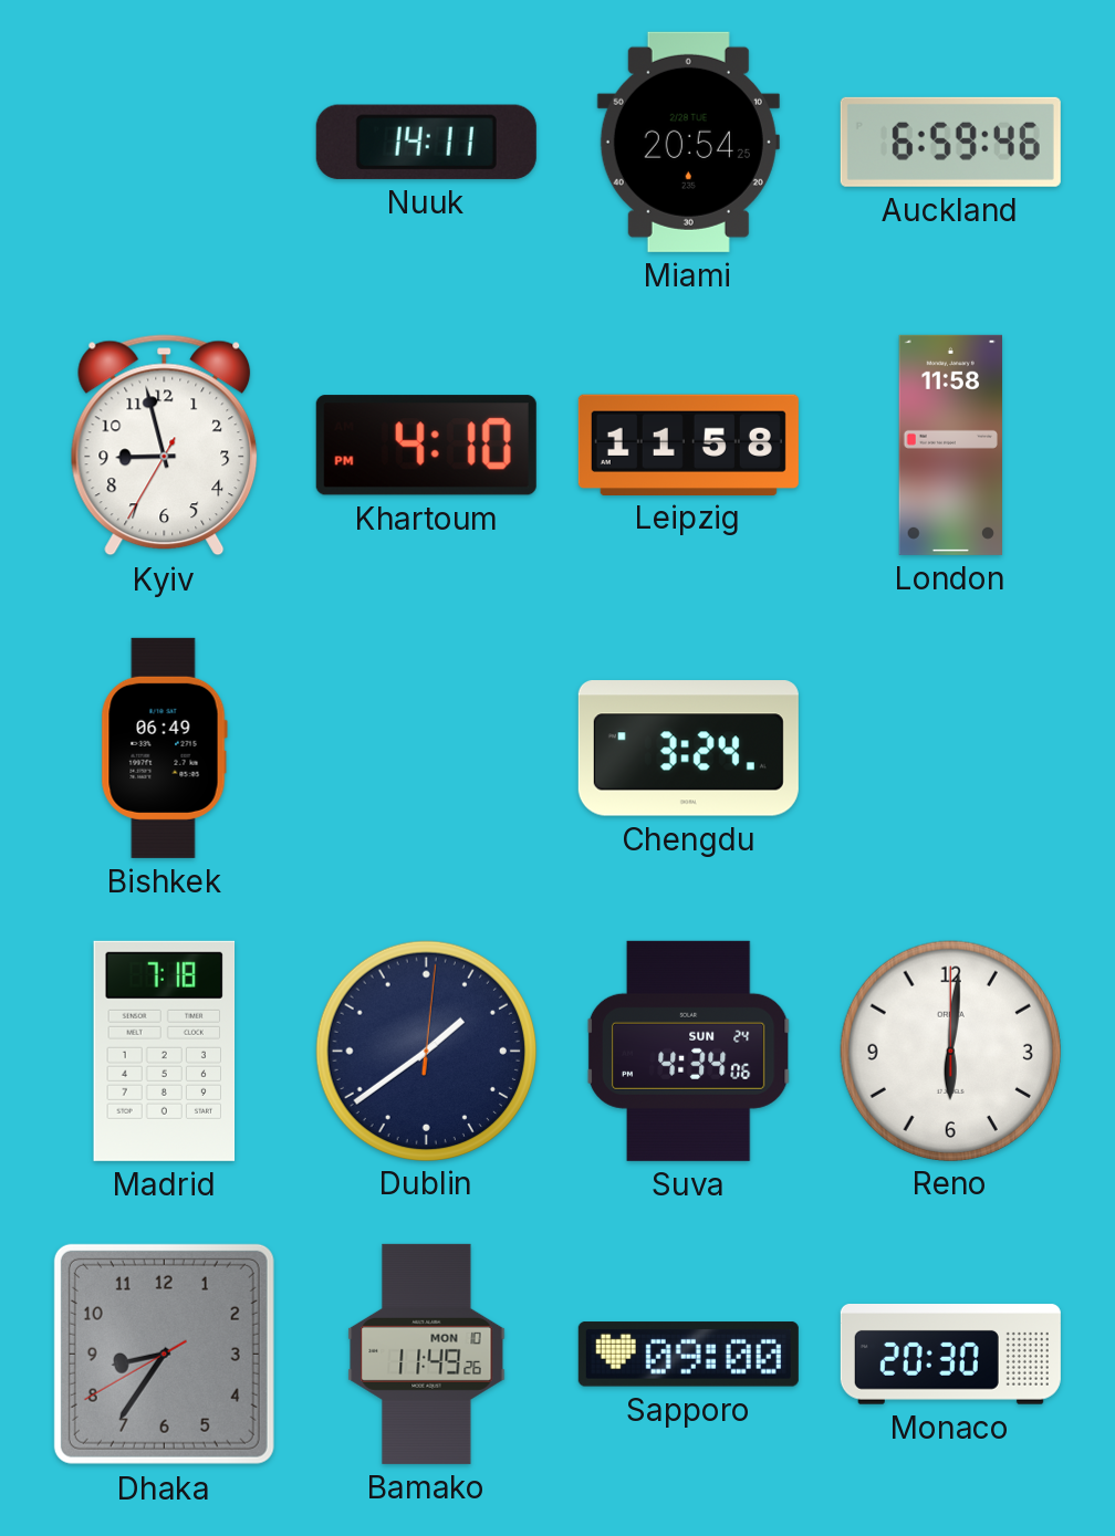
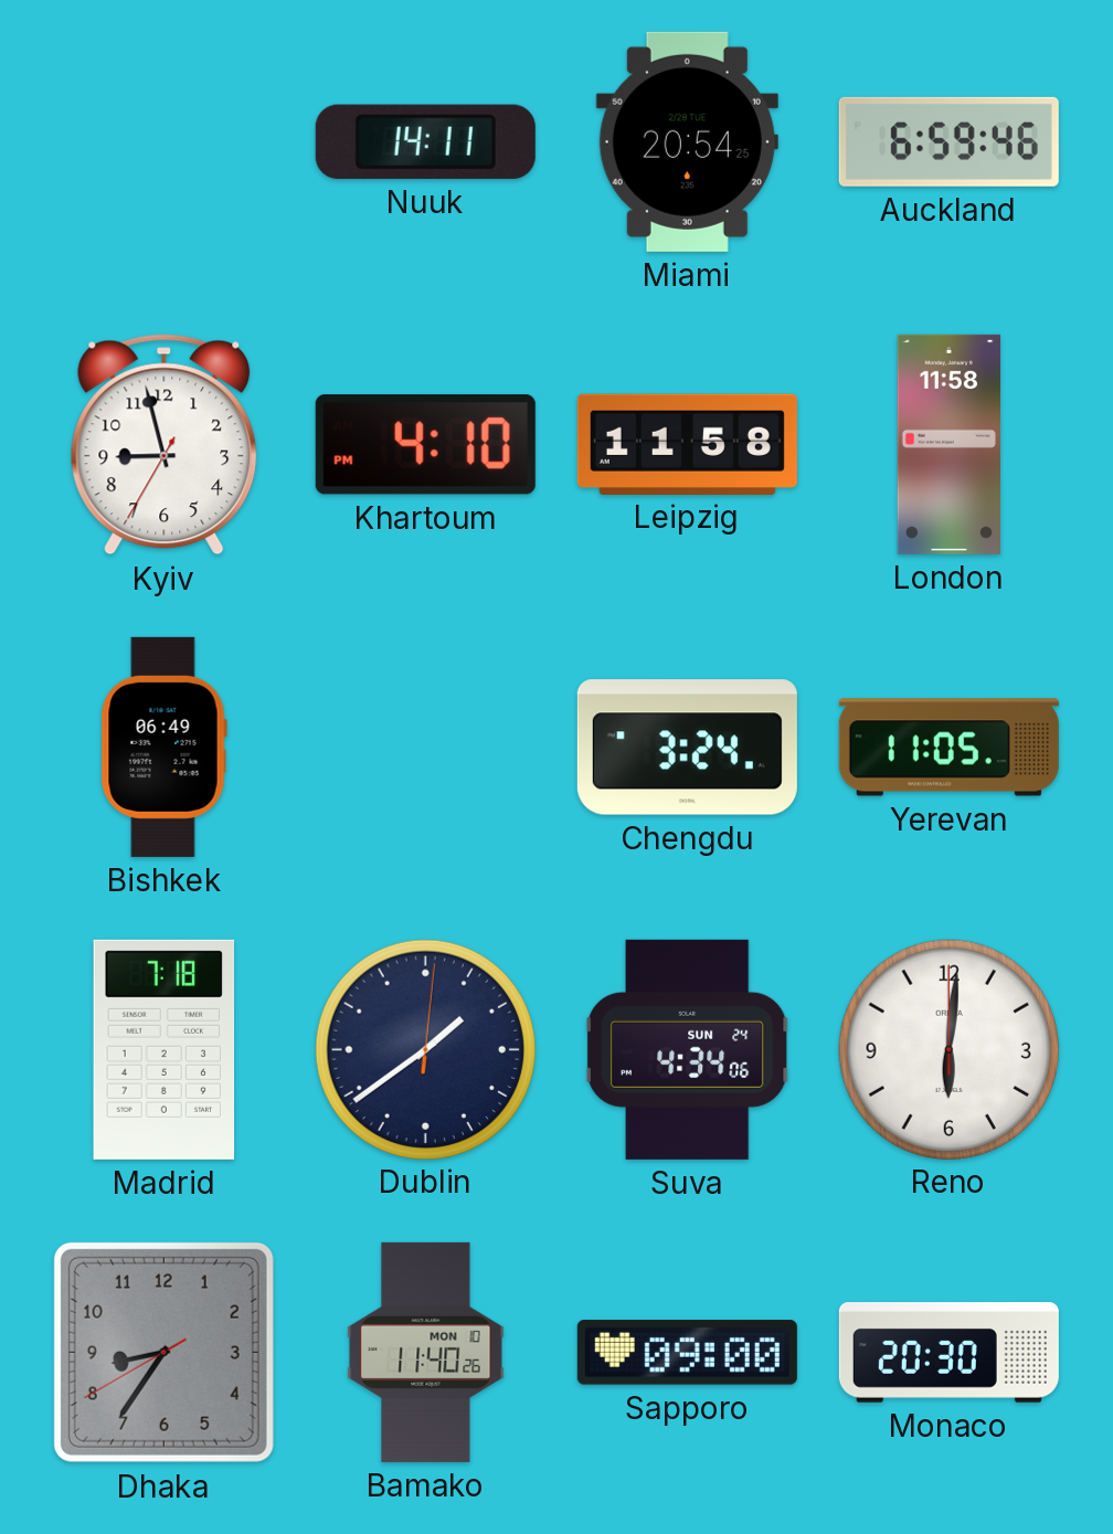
Yerevan: none -> 11:05
Bamako: 11:49 -> 11:40
